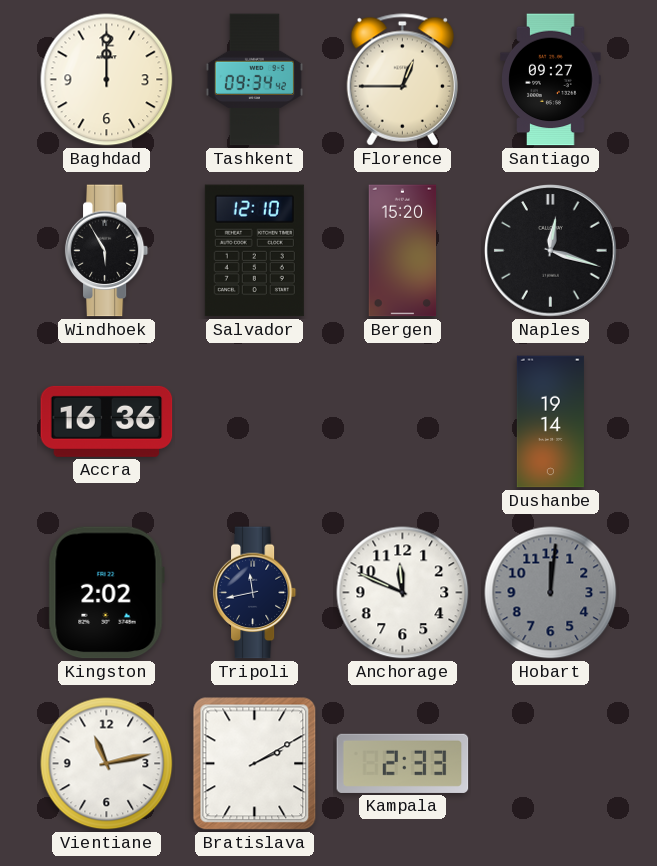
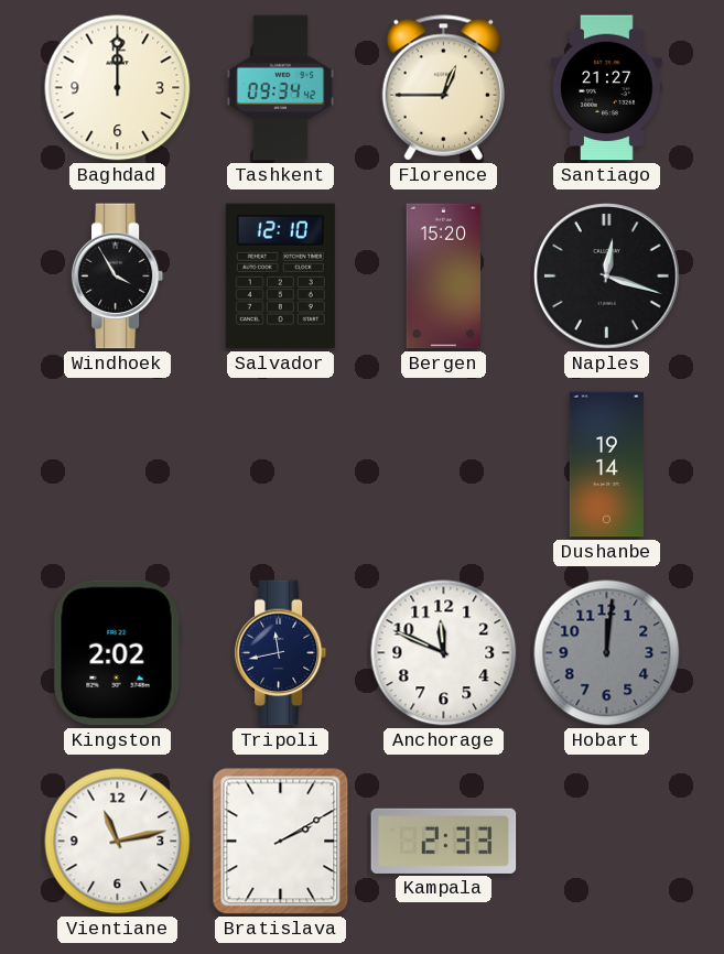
Santiago: 09:27 -> 21:27
Windhoek: 5:55 -> 3:55
Accra: 16:36 -> none
